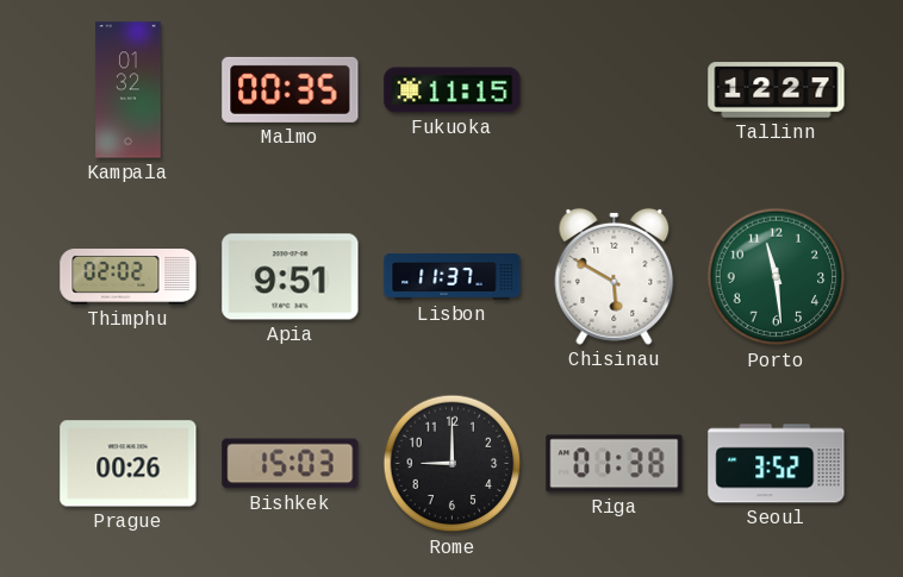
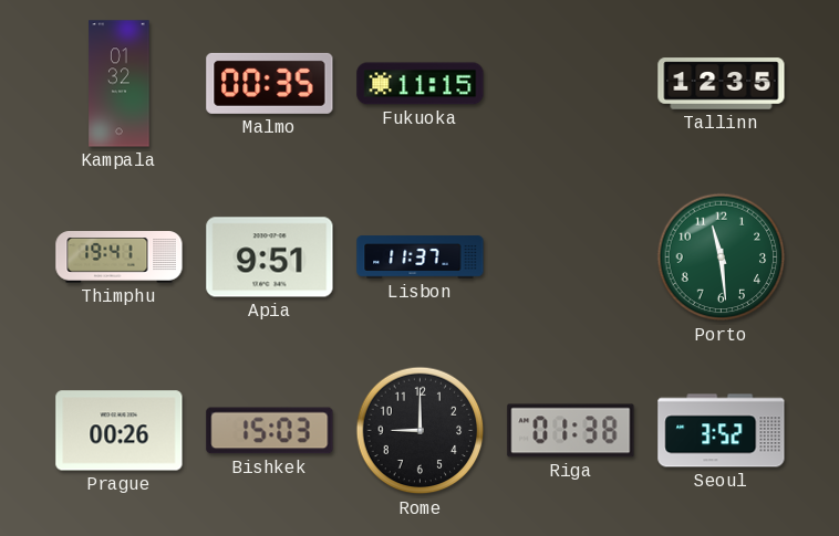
Tallinn: 12:27 -> 12:35
Thimphu: 02:02 -> 19:41
Chisinau: 5:50 -> none
